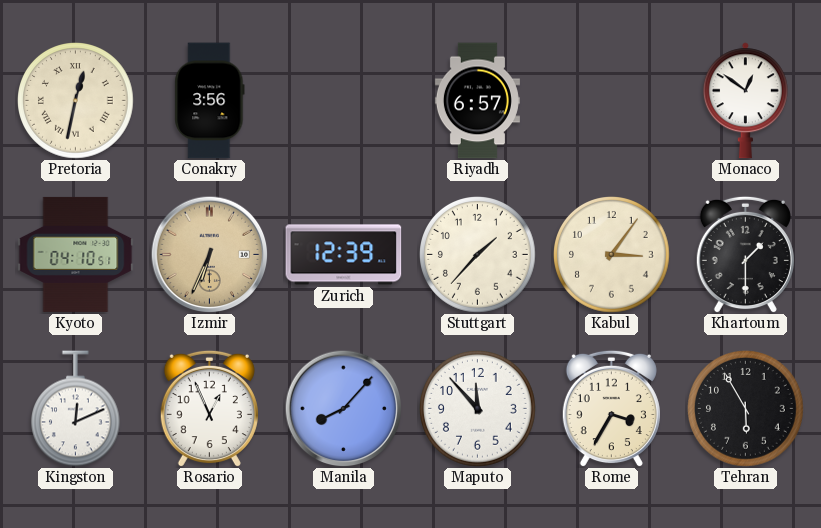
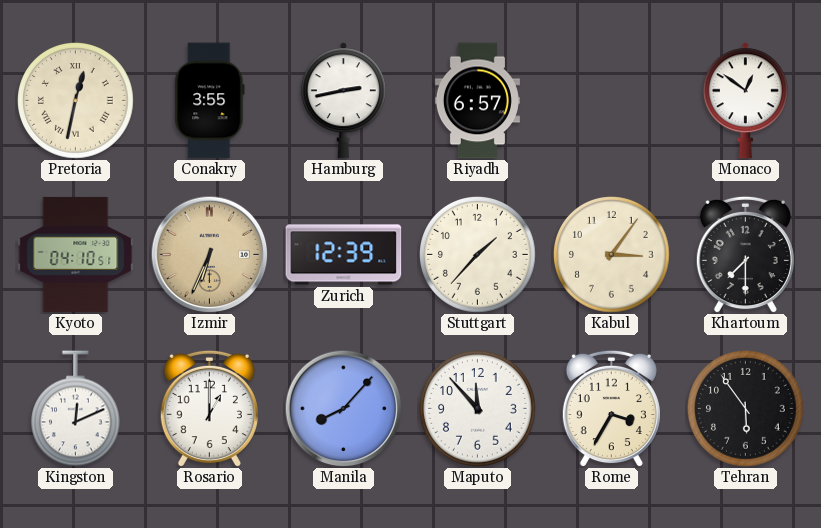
Conakry: 3:56 -> 3:55
Hamburg: none -> 2:43
Khartoum: 1:30 -> 7:30
Rosario: 12:56 -> 1:00
Tehran: 5:55 -> 5:54
